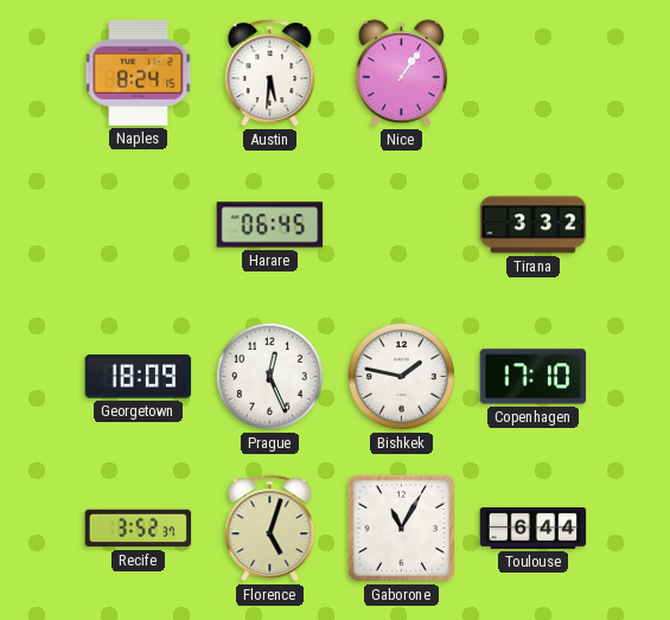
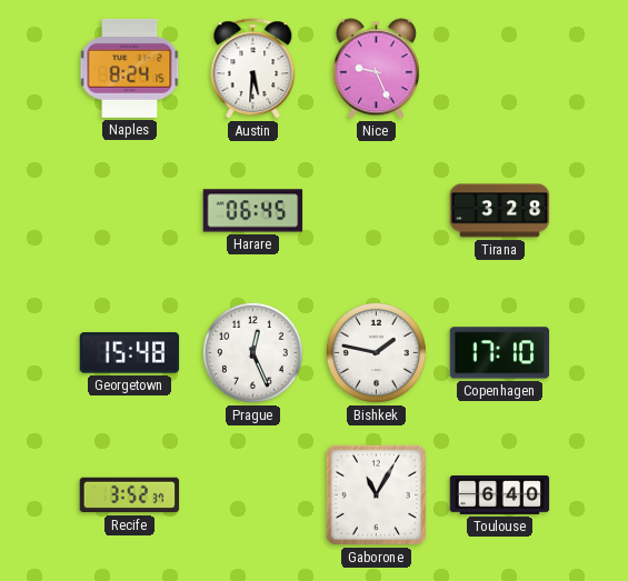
Nice: 1:06 -> 9:26
Tirana: 3:32 -> 3:28
Georgetown: 18:09 -> 15:48
Florence: 5:03 -> none
Toulouse: 6:44 -> 6:40
